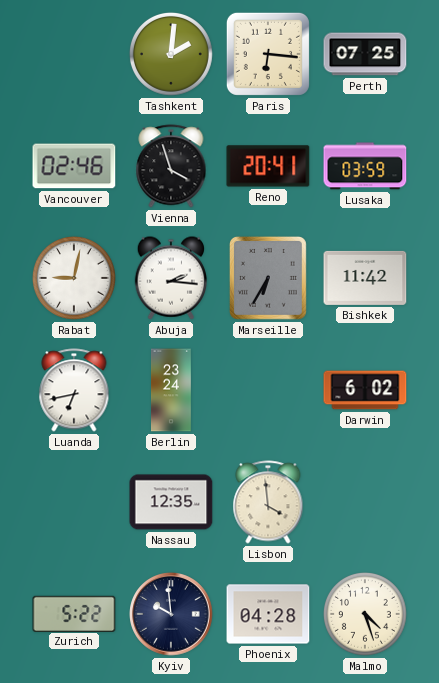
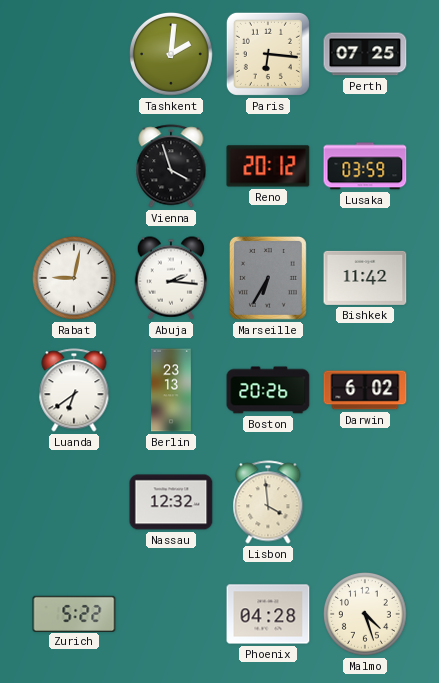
Vancouver: 02:46 -> none
Reno: 20:41 -> 20:12
Luanda: 6:43 -> 6:39
Berlin: 23:24 -> 23:13
Boston: none -> 20:26
Nassau: 12:35 -> 12:32
Kyiv: 9:59 -> none
